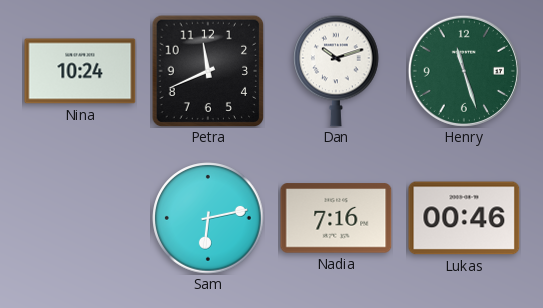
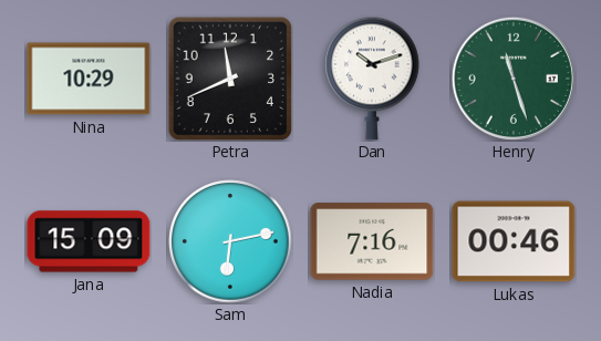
Nina: 10:24 -> 10:29
Jana: none -> 15:09
